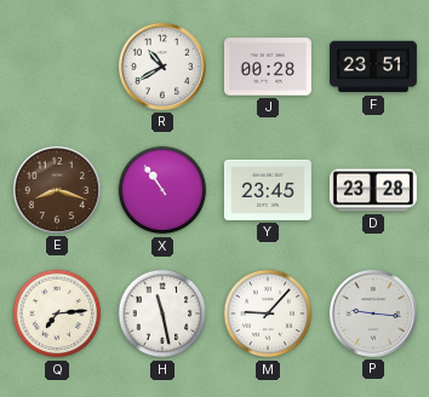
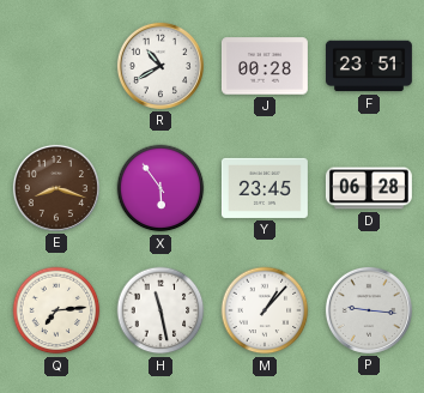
X: 10:54 -> 5:54
D: 23:28 -> 06:28
M: 9:07 -> 1:07
